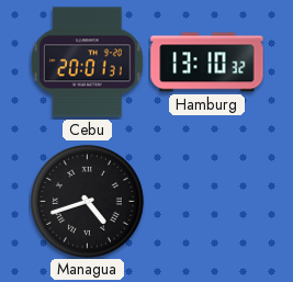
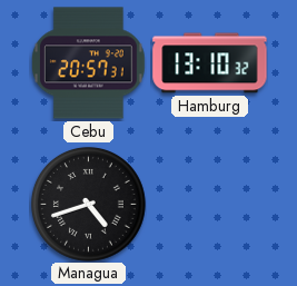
Cebu: 20:01 -> 20:57
